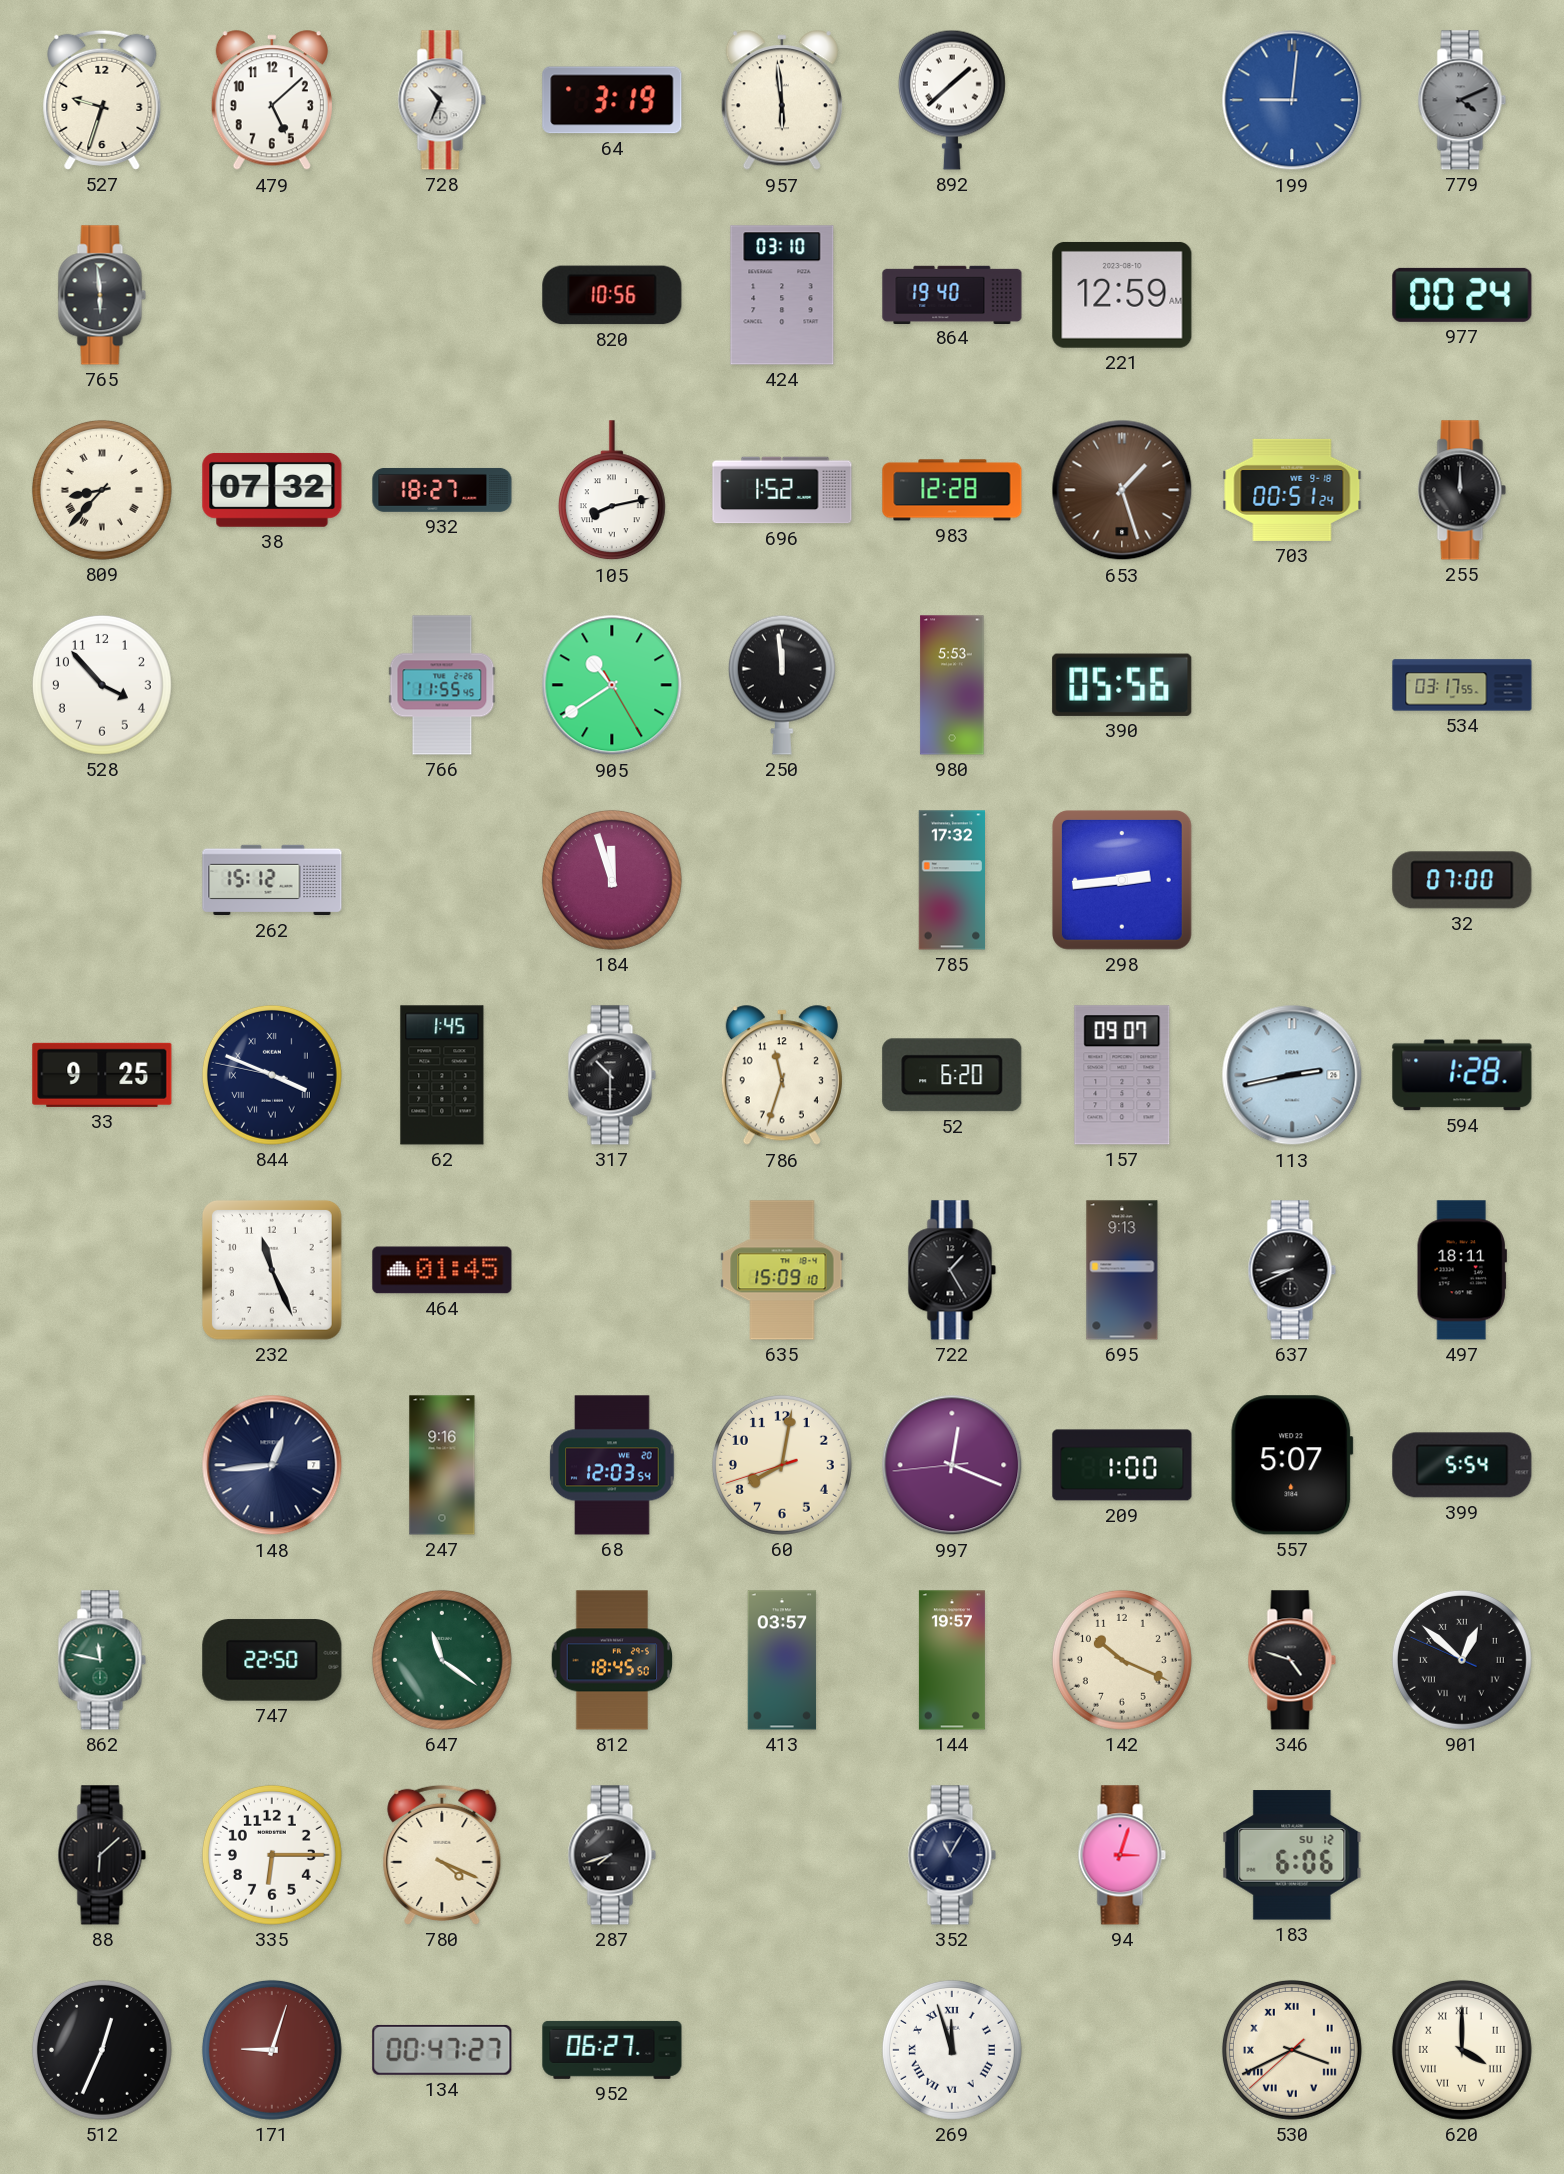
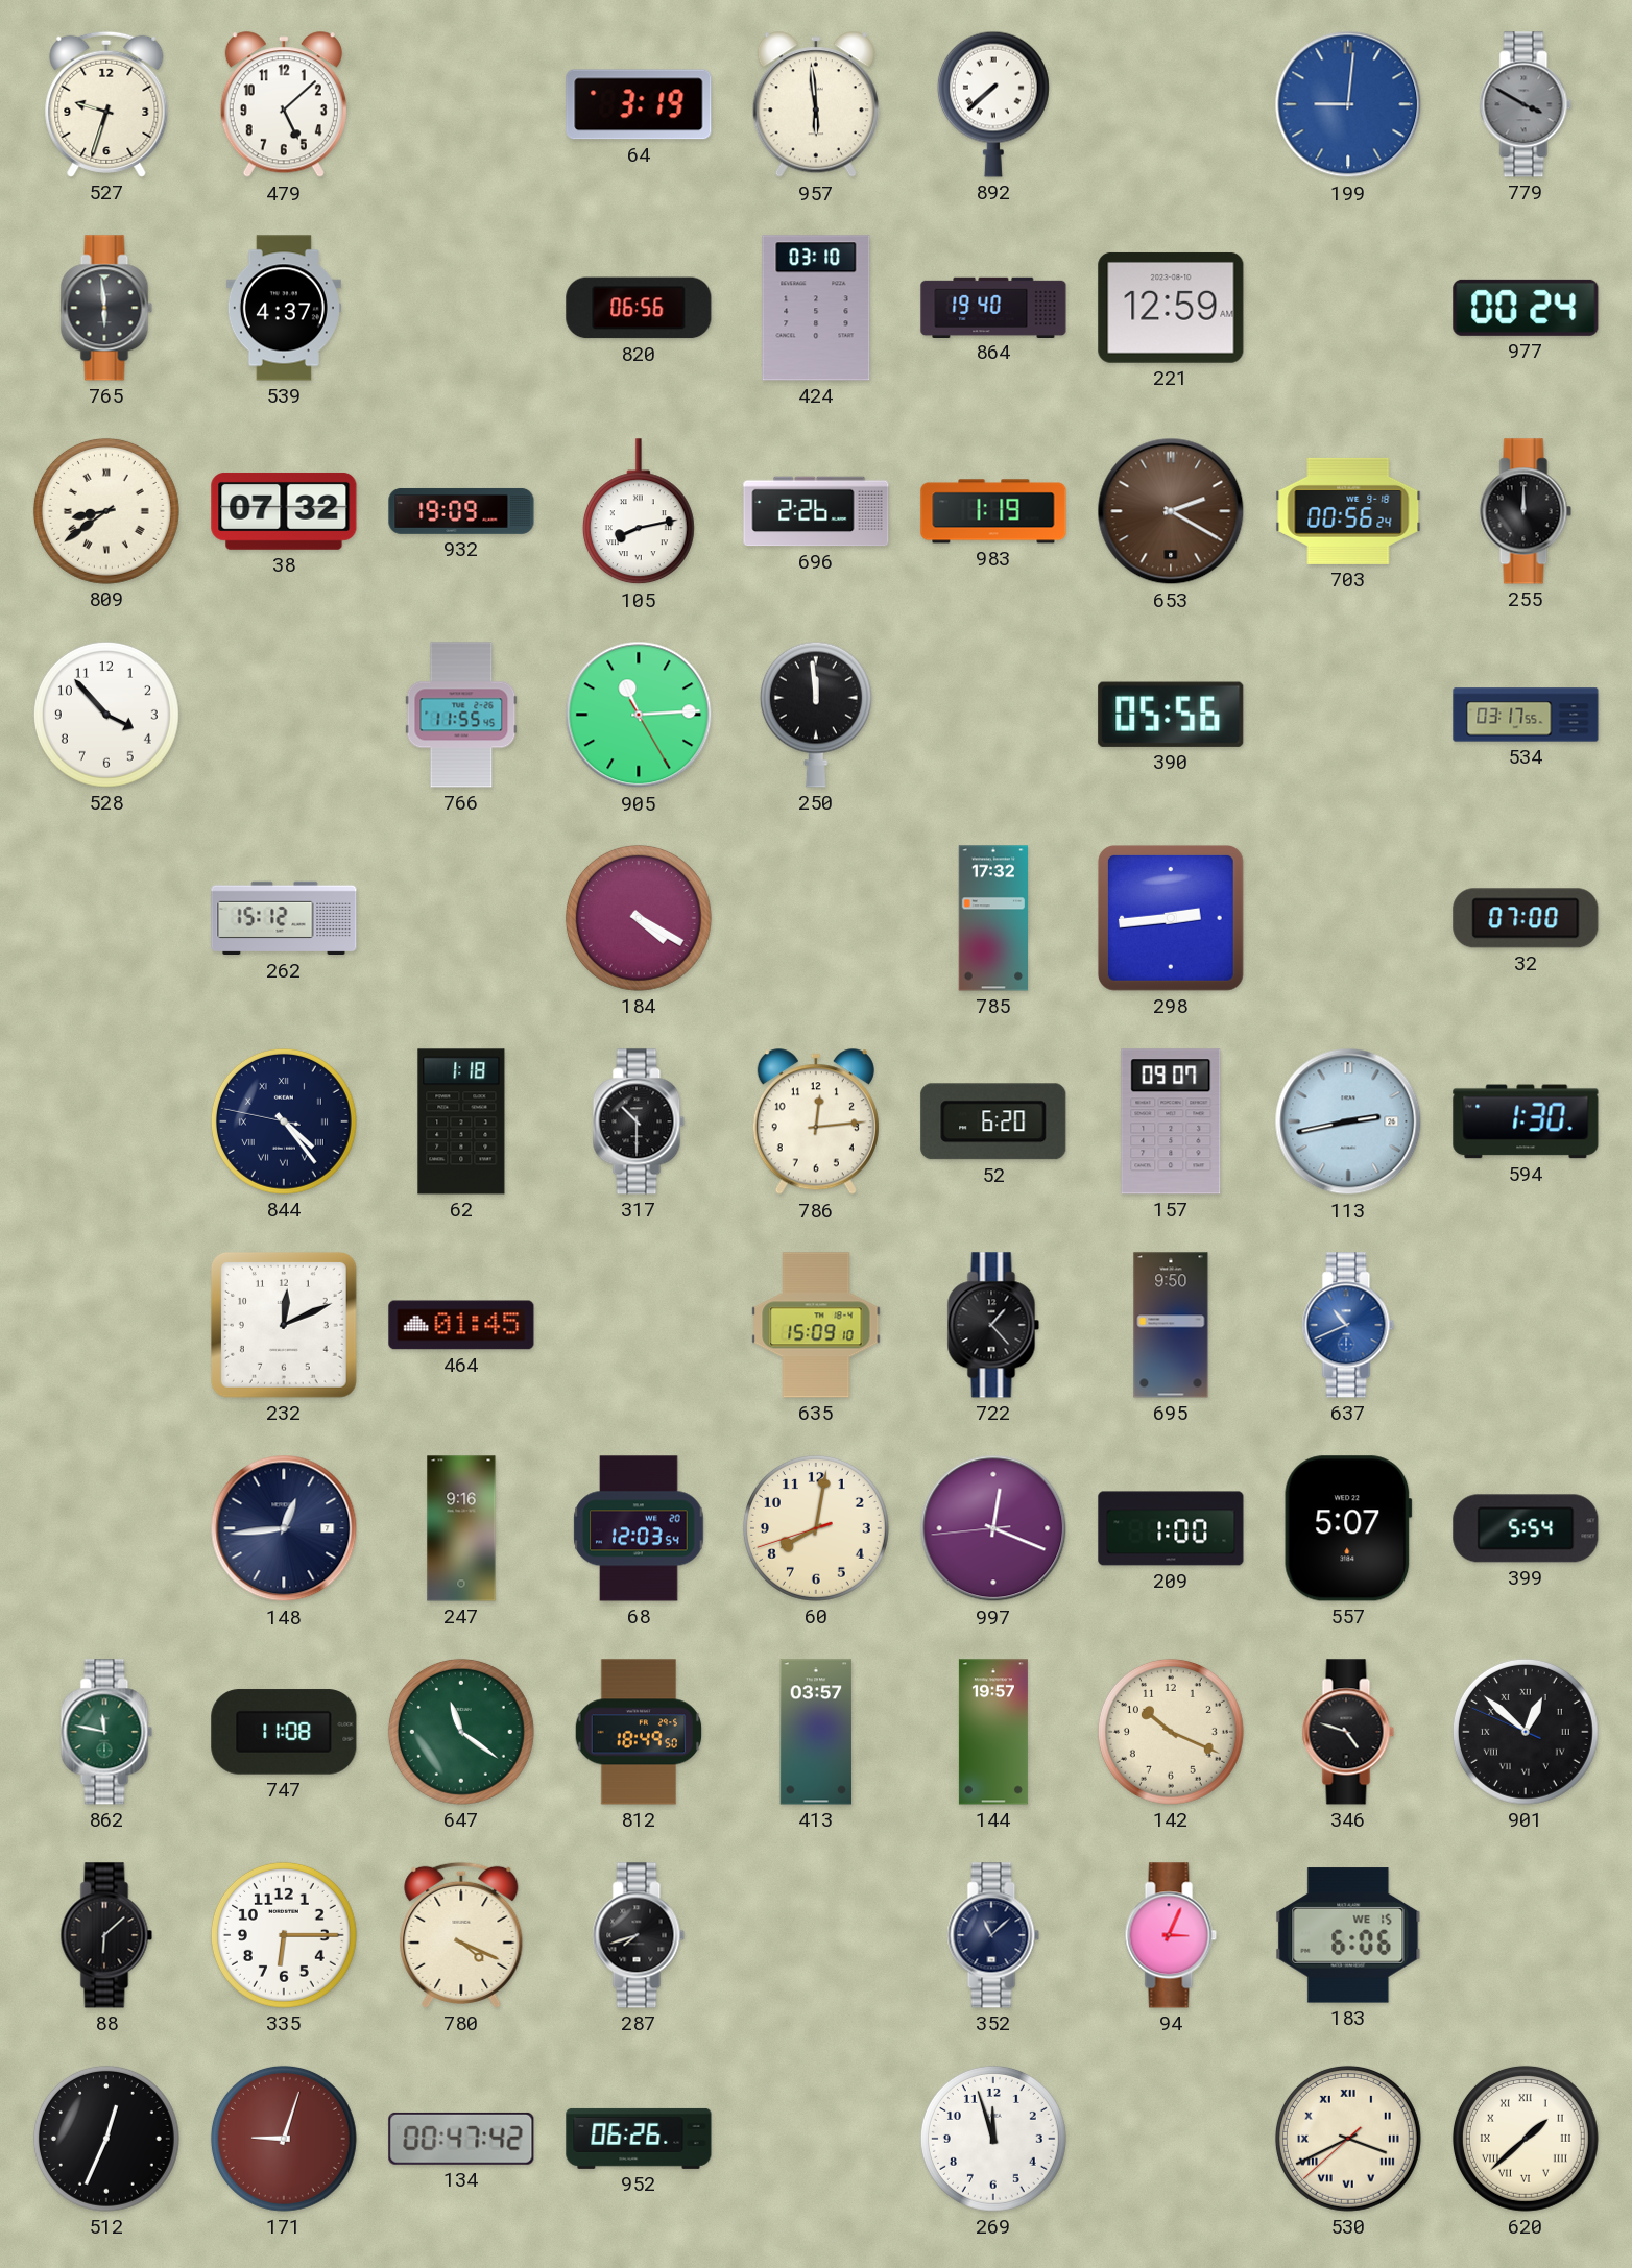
728: 10:34 -> none
892: 1:38 -> 7:38
779: 4:11 -> 3:50
539: none -> 4:37
820: 10:56 -> 06:56
809: 8:37 -> 8:39
932: 18:27 -> 19:09
696: 1:52 -> 2:26
983: 12:28 -> 1:19
653: 1:27 -> 2:20
703: 00:51 -> 00:56
905: 10:39 -> 11:14
980: 5:53 -> none
184: 11:57 -> 4:20
33: 9:25 -> none
844: 3:48 -> 4:23
62: 1:45 -> 1:18
786: 11:33 -> 12:14
594: 1:28 -> 1:30
232: 11:26 -> 12:11
722: 1:25 -> 1:23
695: 9:13 -> 9:50
637: 8:41 -> 10:41
637 dial: black -> blue
497: 18:11 -> none
747: 22:50 -> 11:08
812: 18:45 -> 18:49
352: 11:05 -> 11:08
94: 3:03 -> 3:04
183 date: SU 12 -> WE 15
134: 00:47:27 -> 00:47:42
952: 06:27 -> 06:26
269 numerals: Roman -> Arabic
620: 4:00 -> 1:38
